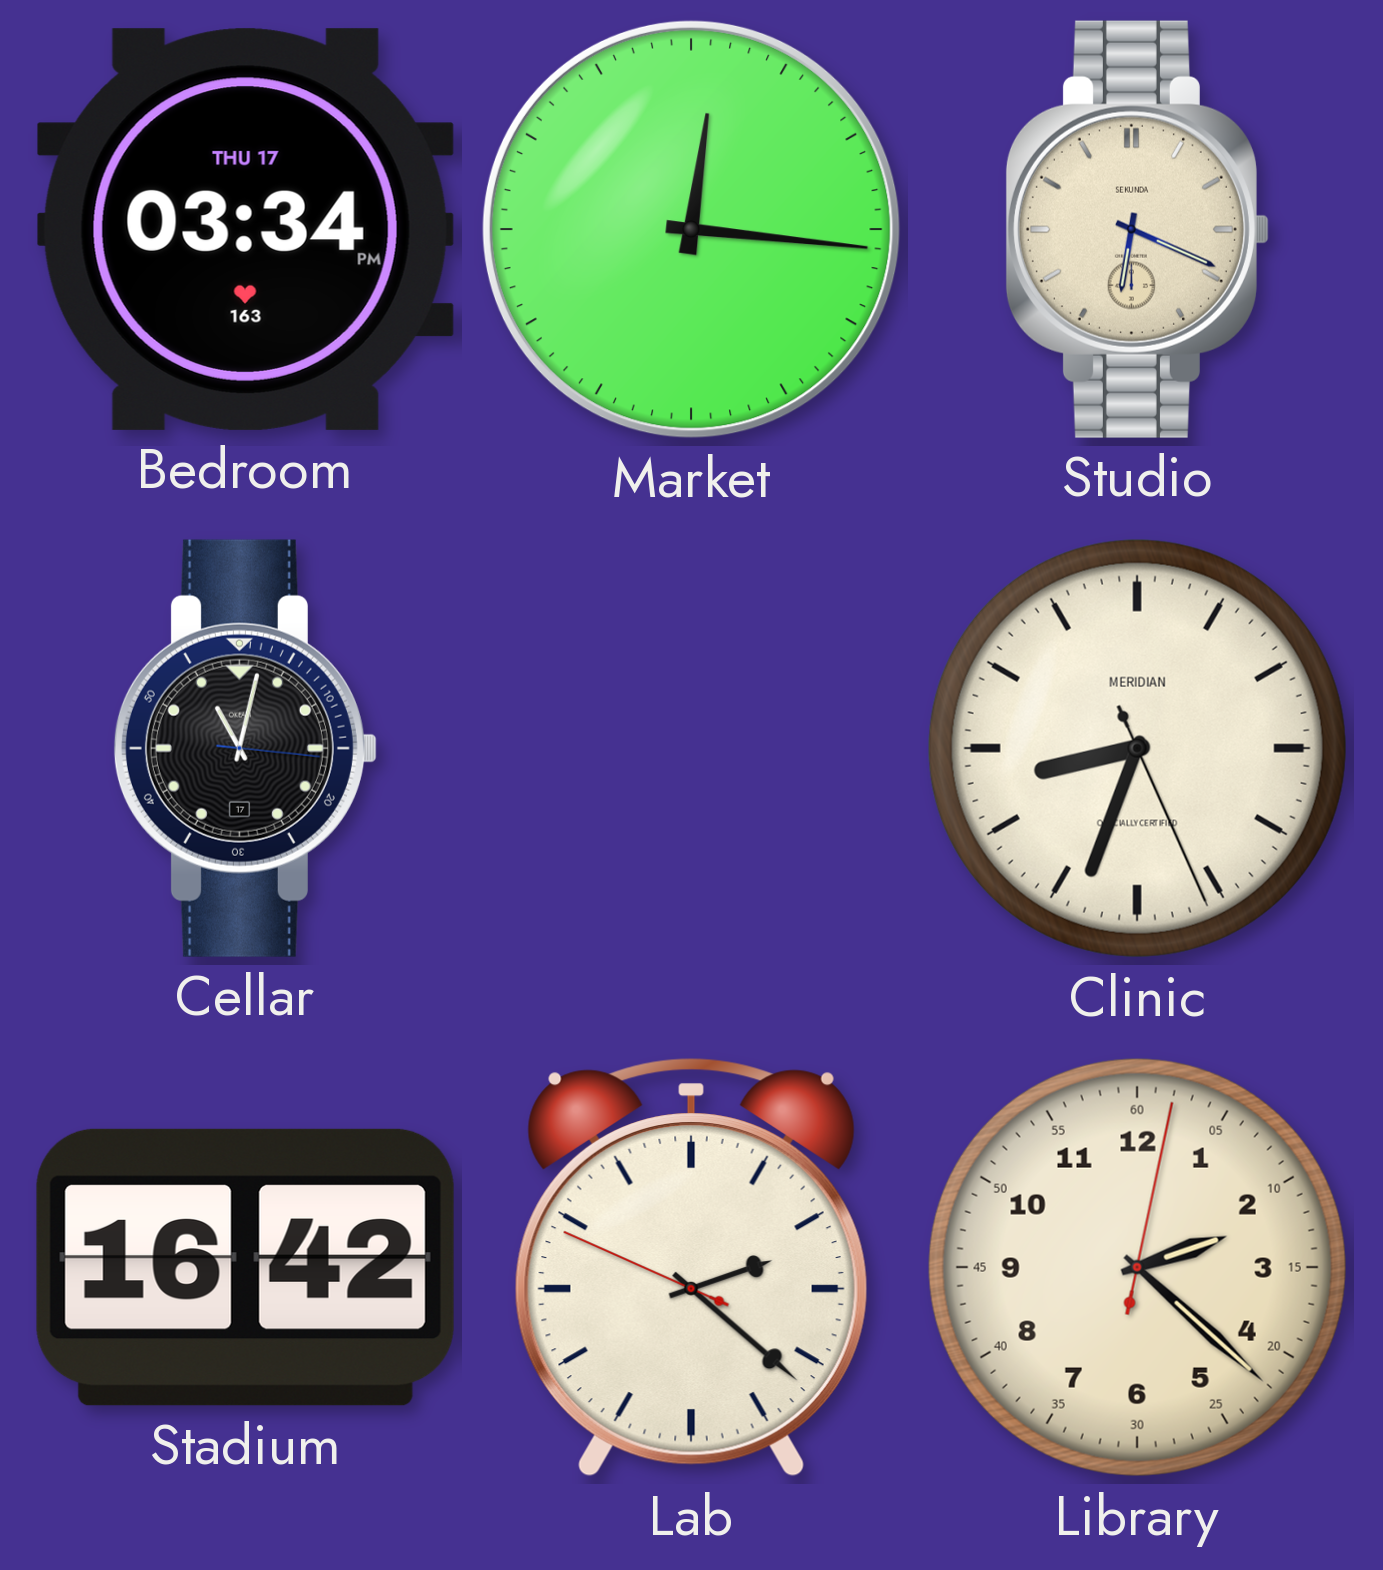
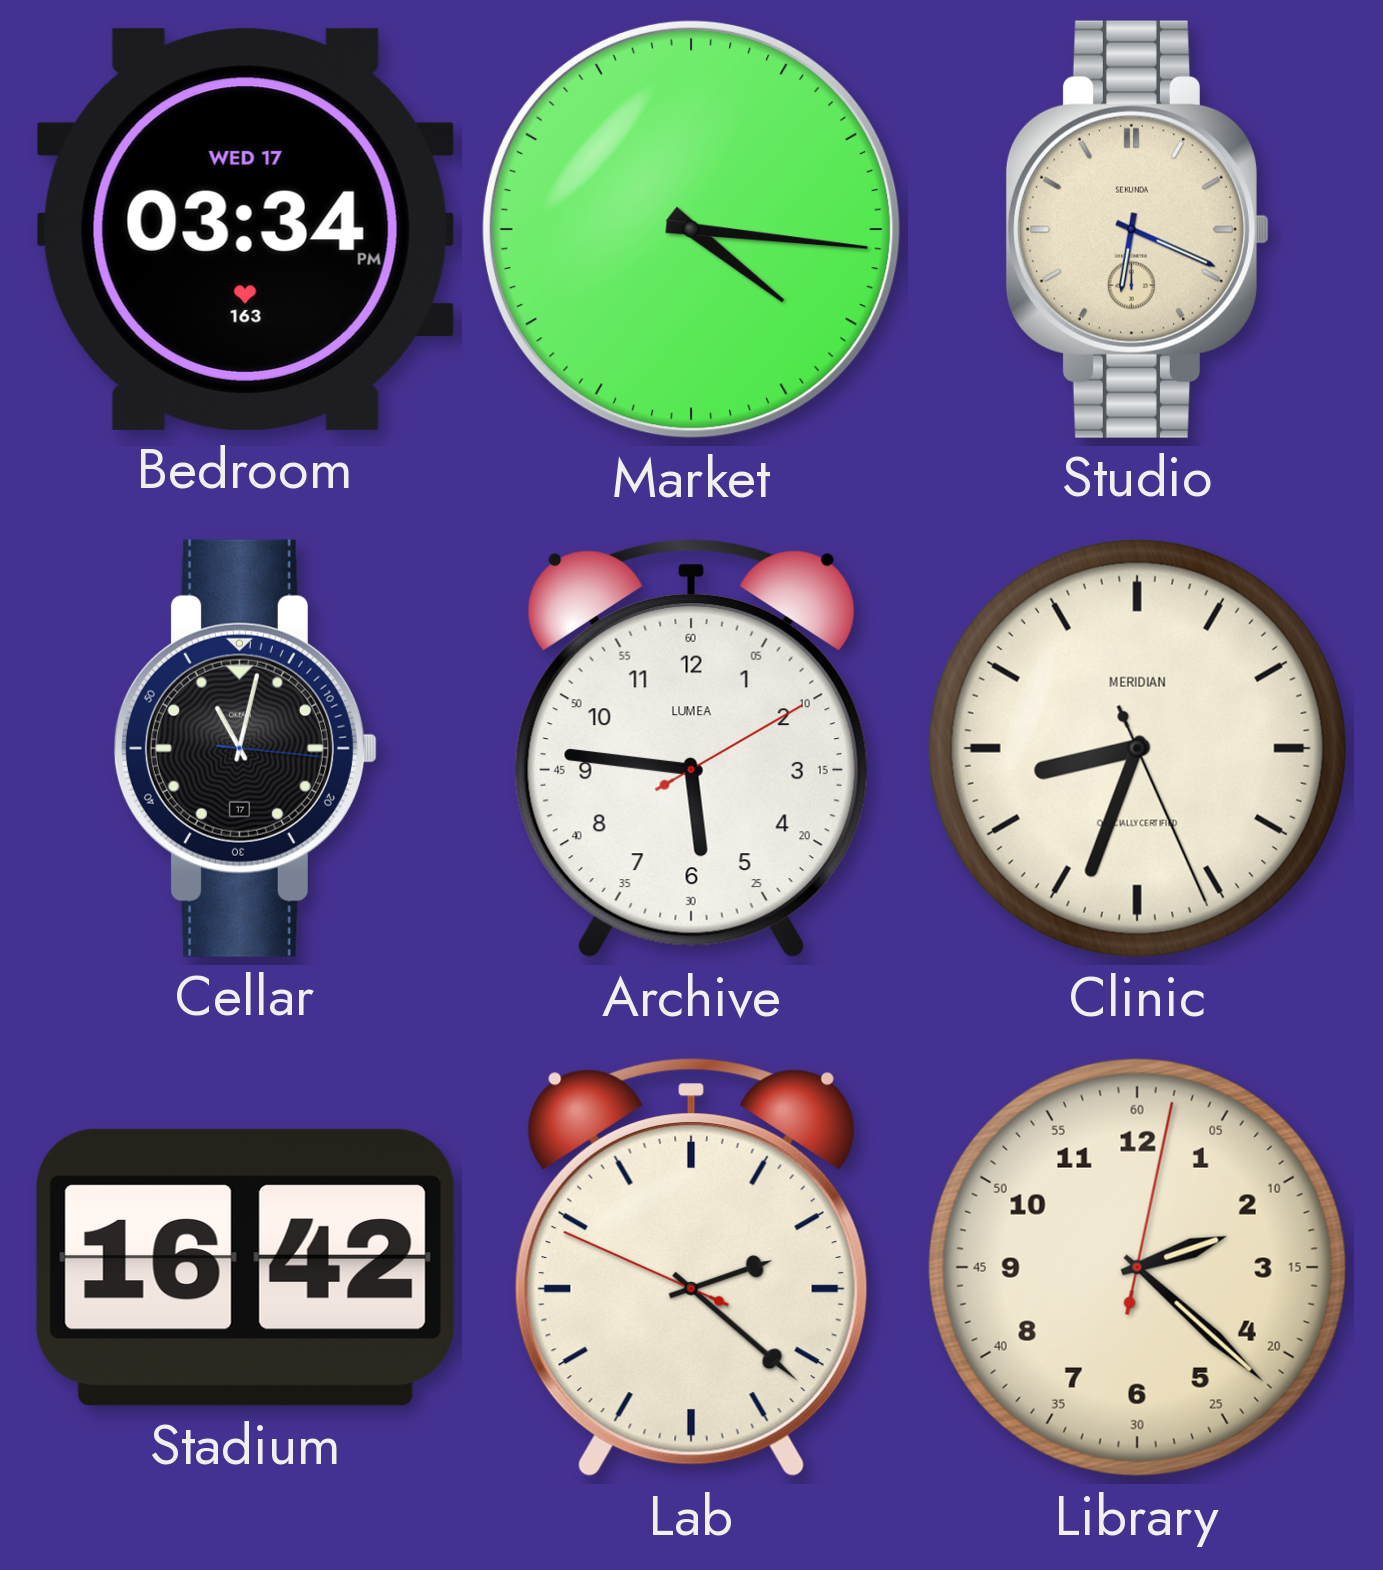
Bedroom date: THU 17 -> WED 17
Market: 12:16 -> 4:16
Archive: none -> 5:46
